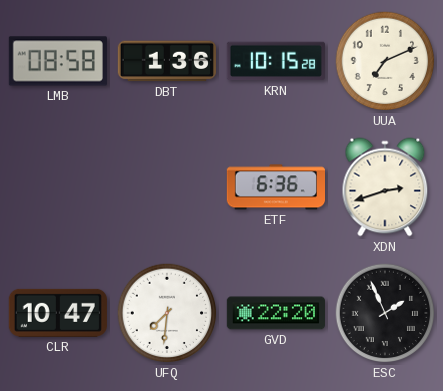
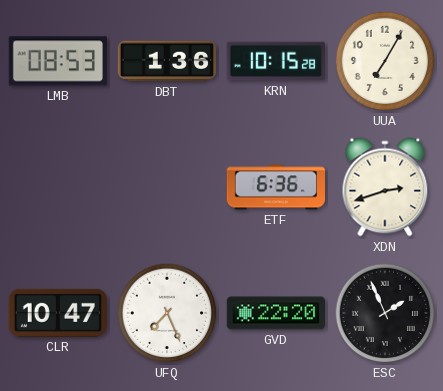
LMB: 08:58 -> 08:53
UUA: 7:11 -> 7:05
UFQ: 7:31 -> 7:26
